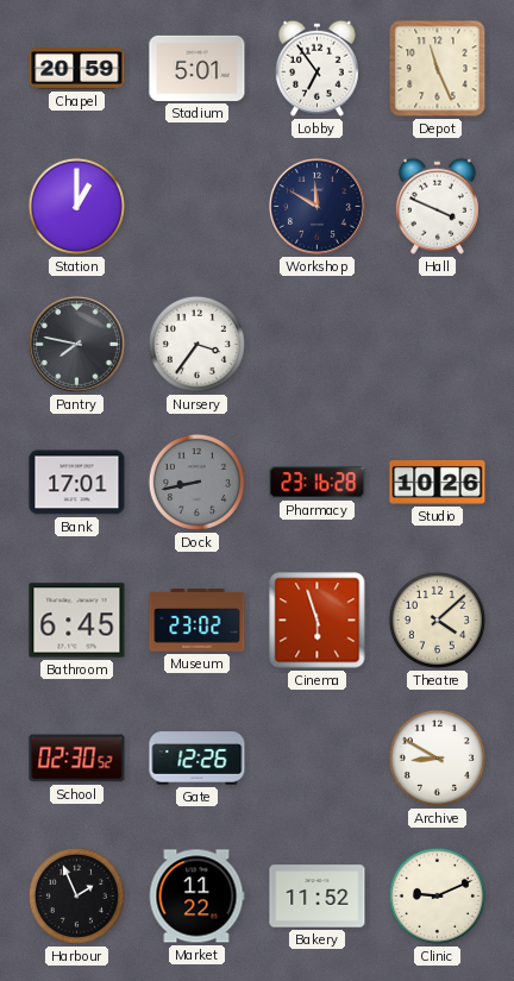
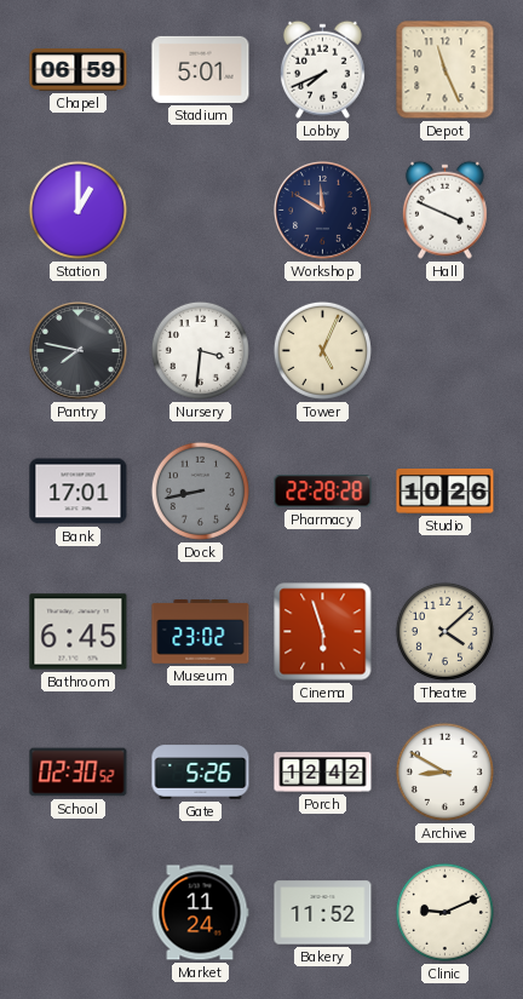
Chapel: 20:59 -> 06:59
Lobby: 6:54 -> 7:41
Nursery: 3:36 -> 3:31
Tower: none -> 5:04
Pharmacy: 23:16 -> 22:28
Gate: 12:26 -> 5:26
Porch: none -> 12:42
Harbour: 1:56 -> none
Market: 11:22 -> 11:24
